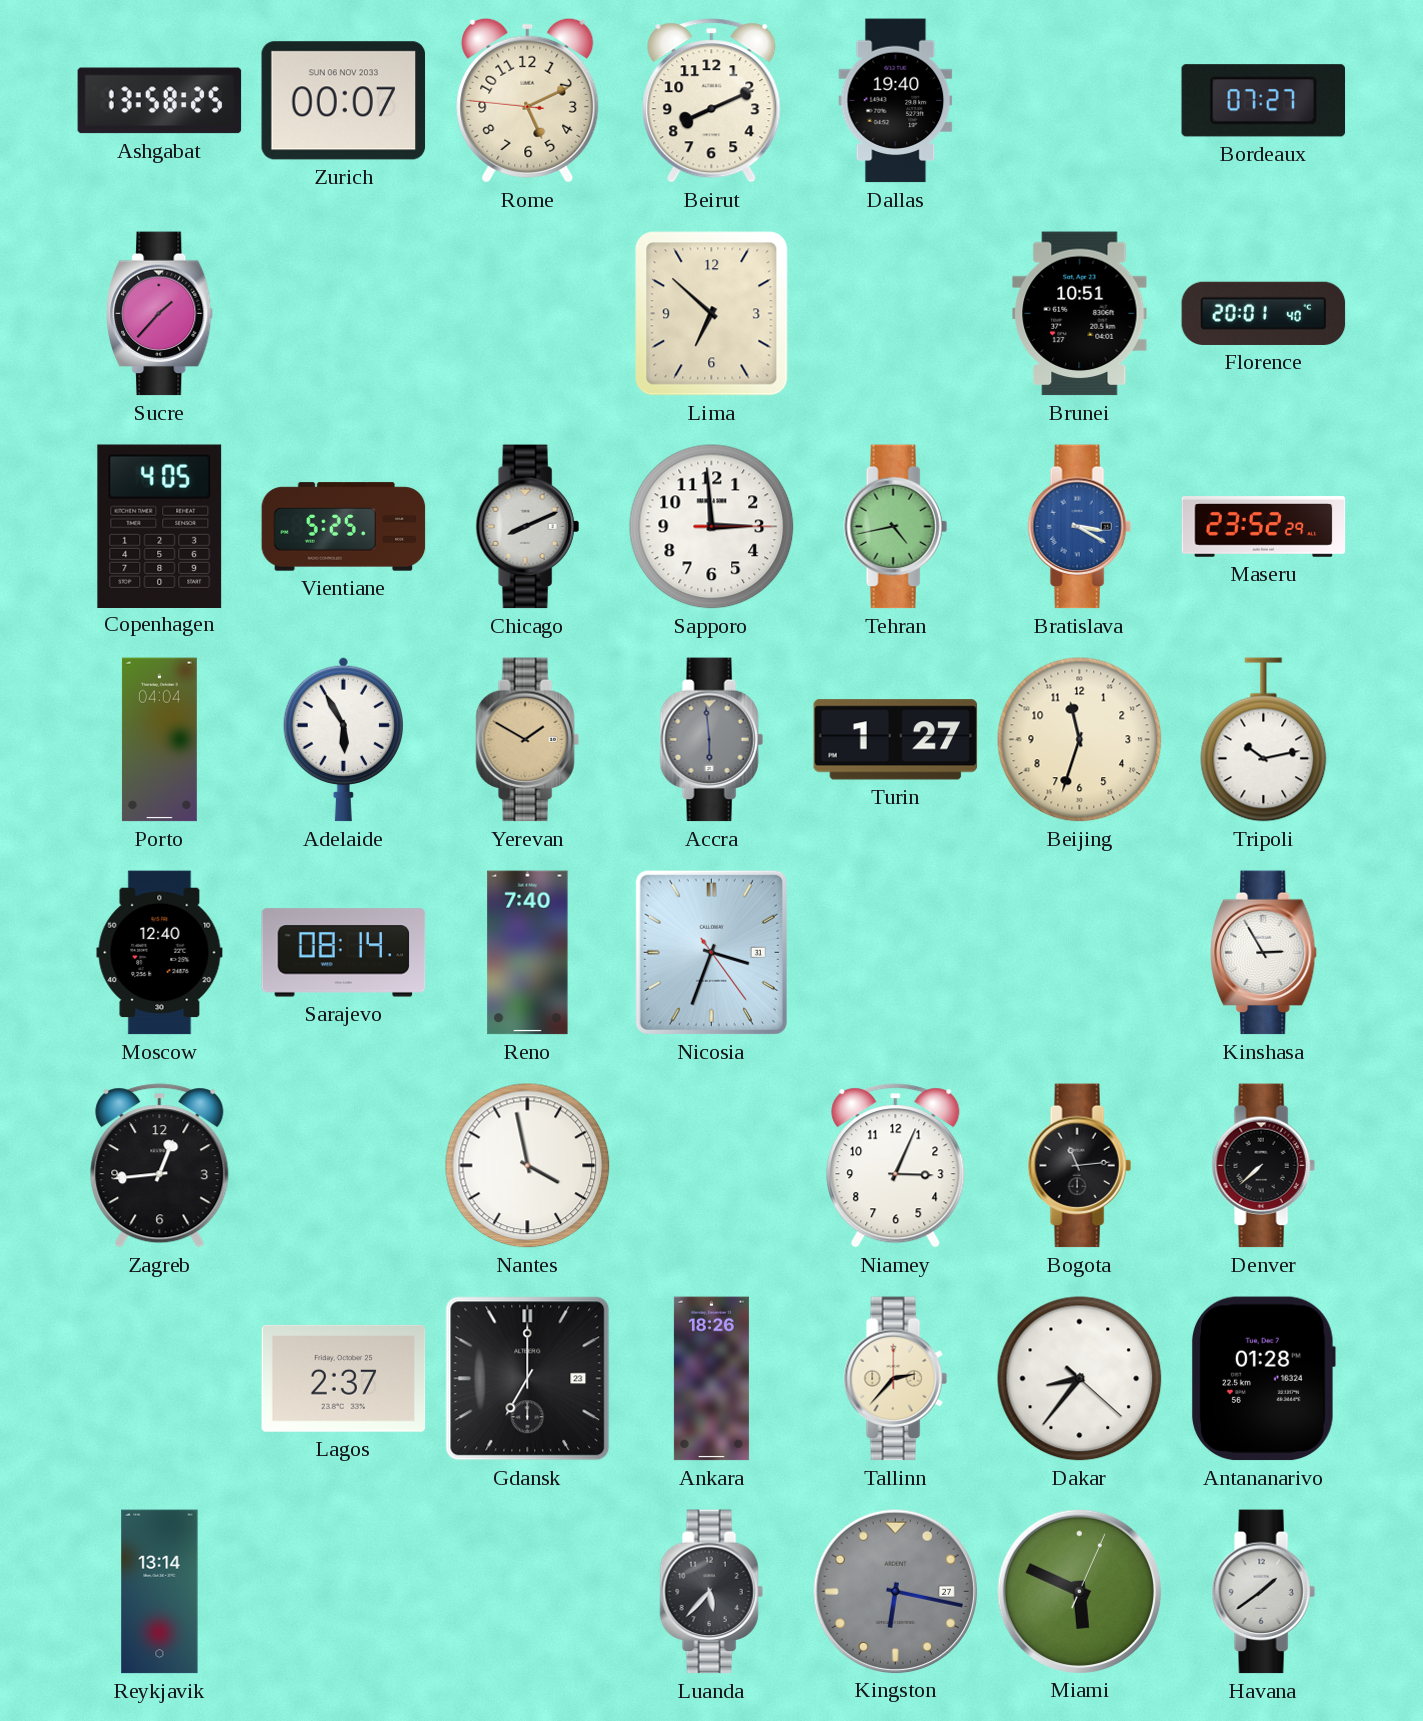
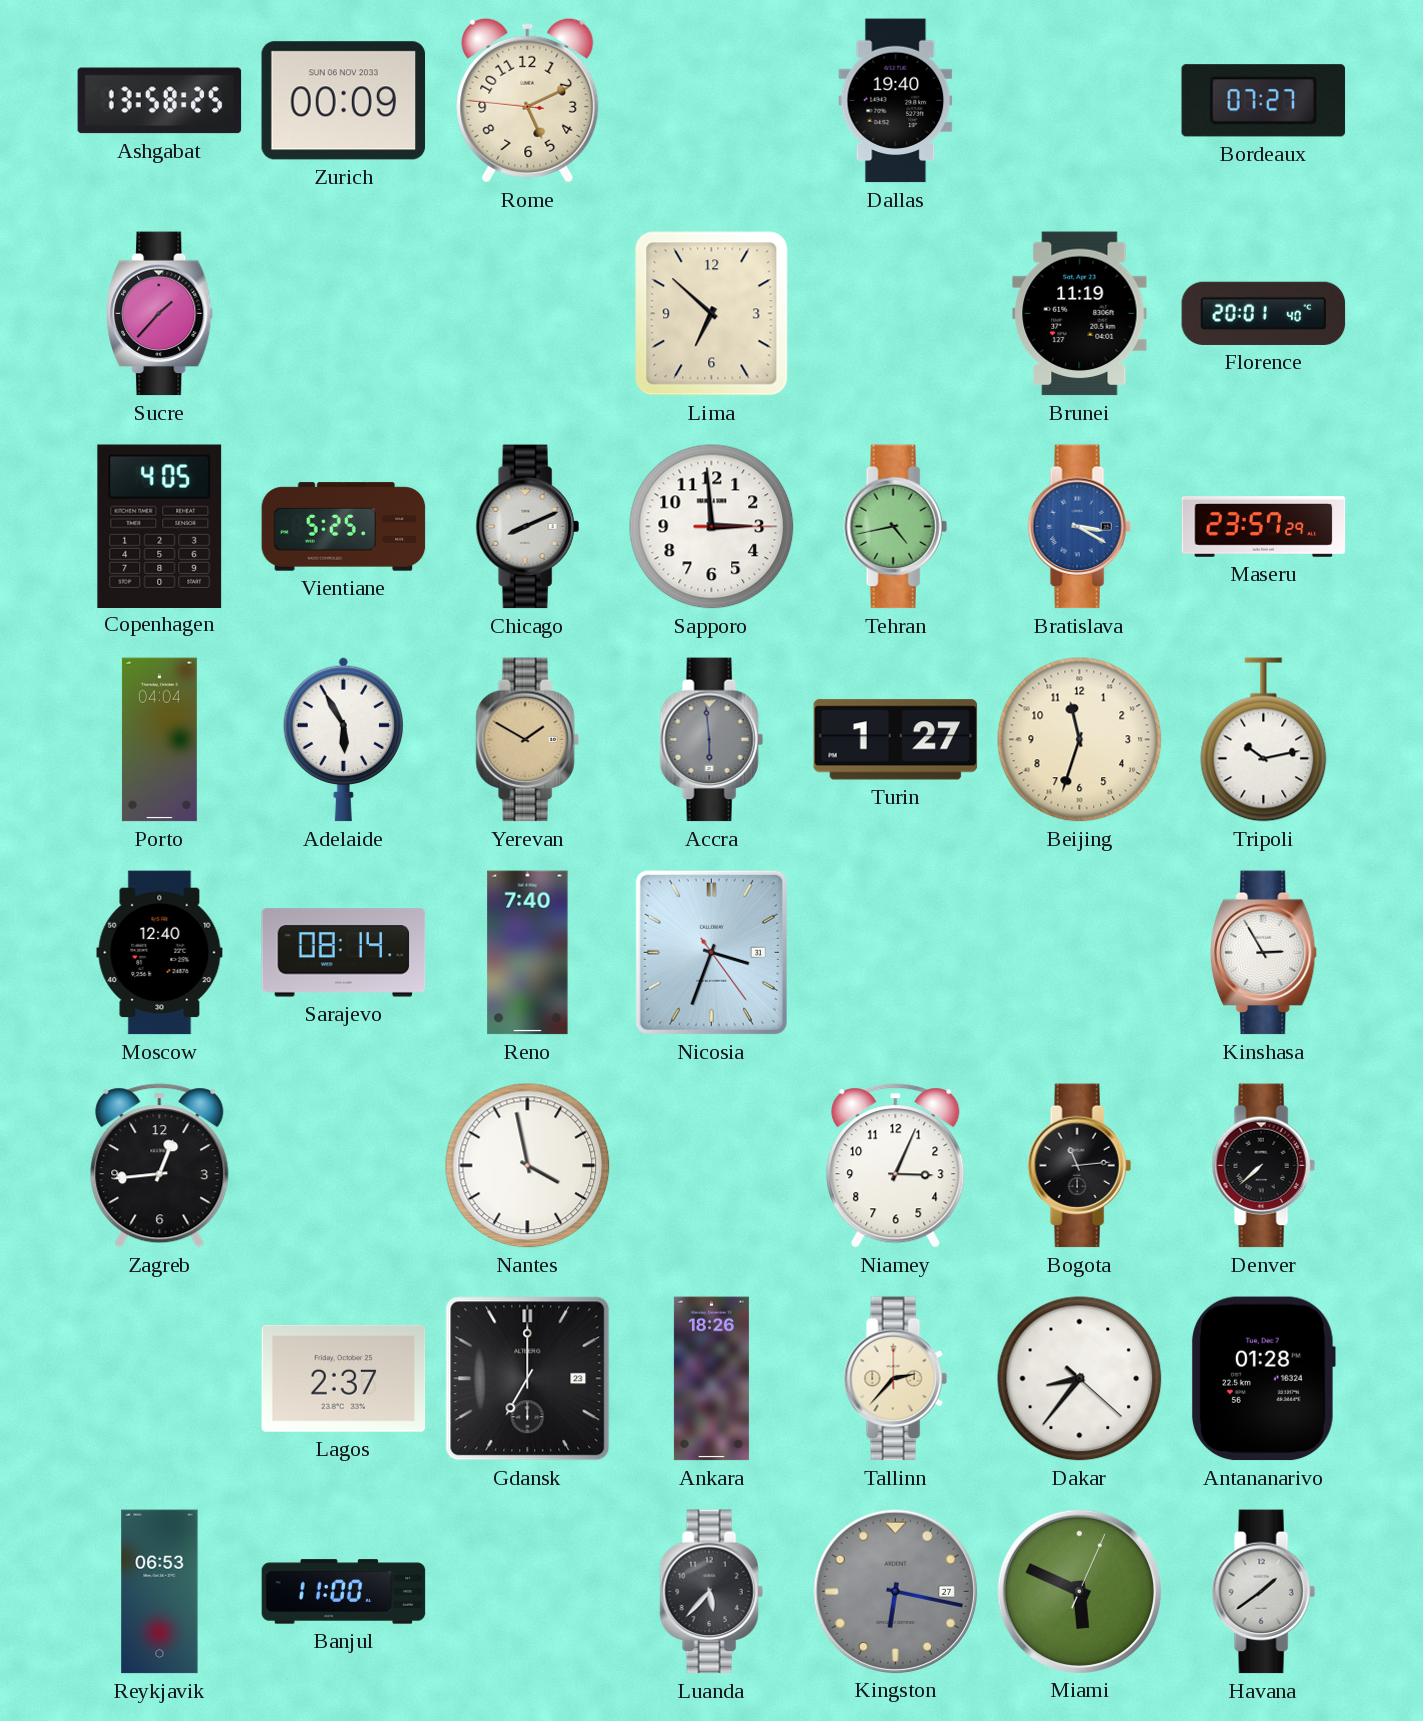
Zurich: 00:07 -> 00:09
Beirut: 8:11 -> none
Brunei: 10:51 -> 11:19
Maseru: 23:52 -> 23:57
Reykjavik: 13:14 -> 06:53
Banjul: none -> 11:00
